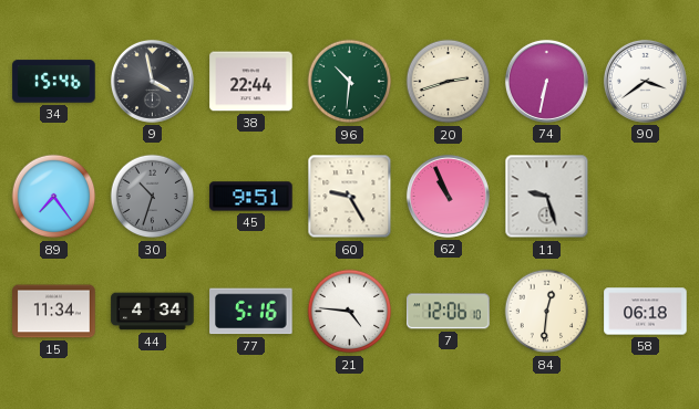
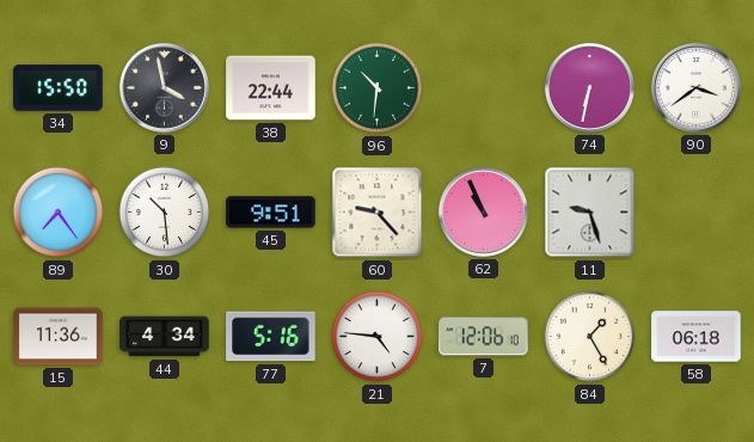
34: 15:46 -> 15:50
20: 2:42 -> none
30: 10:33 -> 10:29
30 dial: grey -> white
60: 9:25 -> 9:23
15: 11:34 -> 11:36
84: 12:31 -> 1:25
